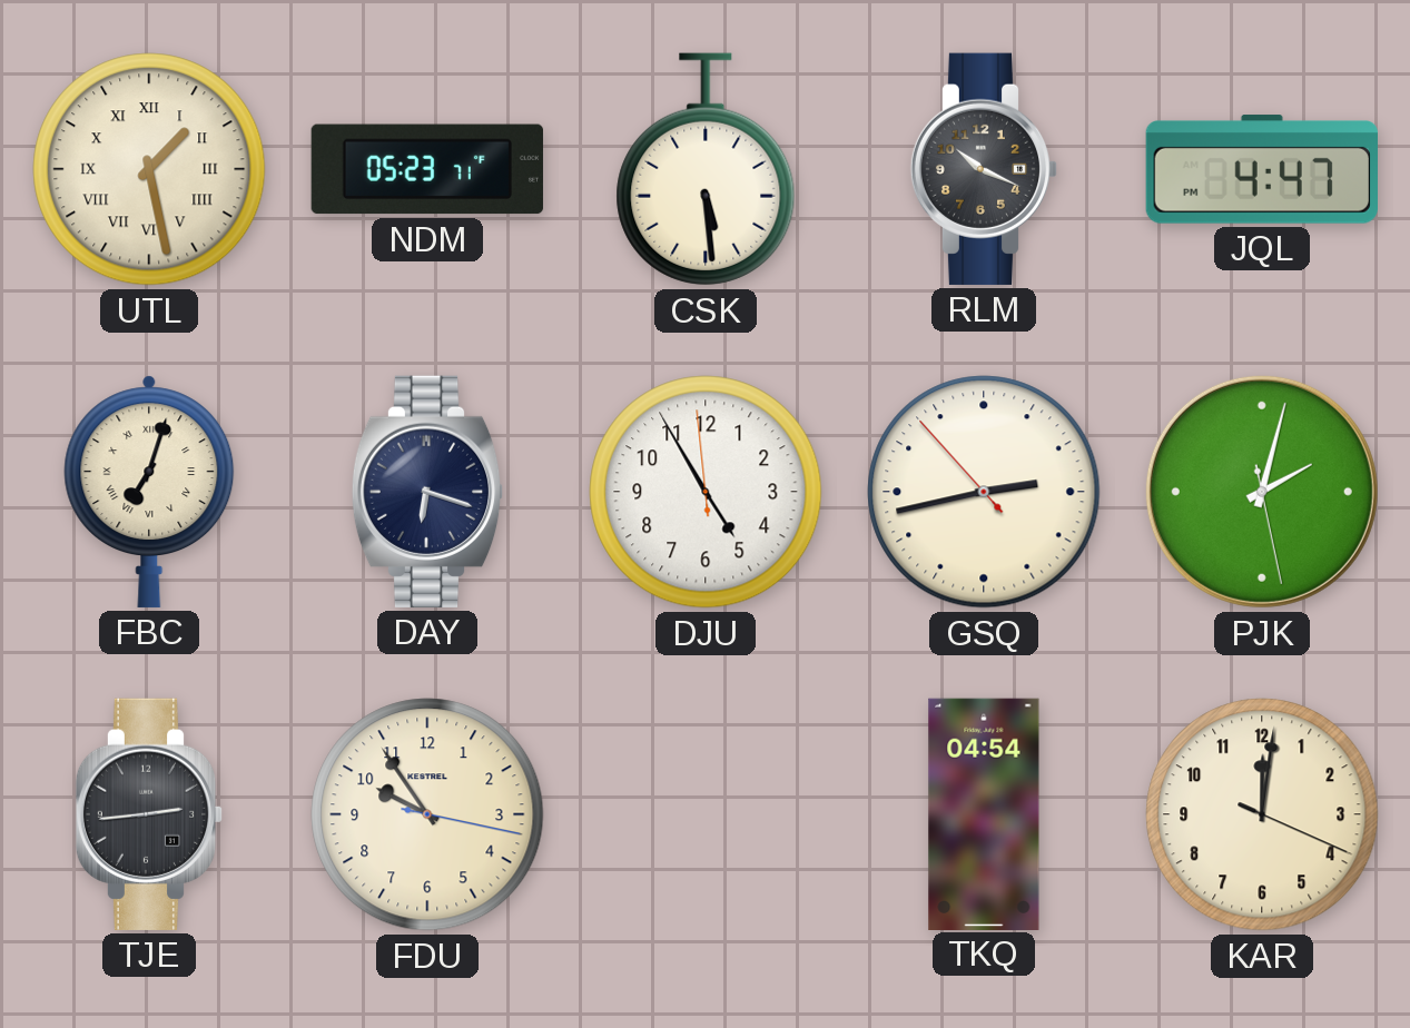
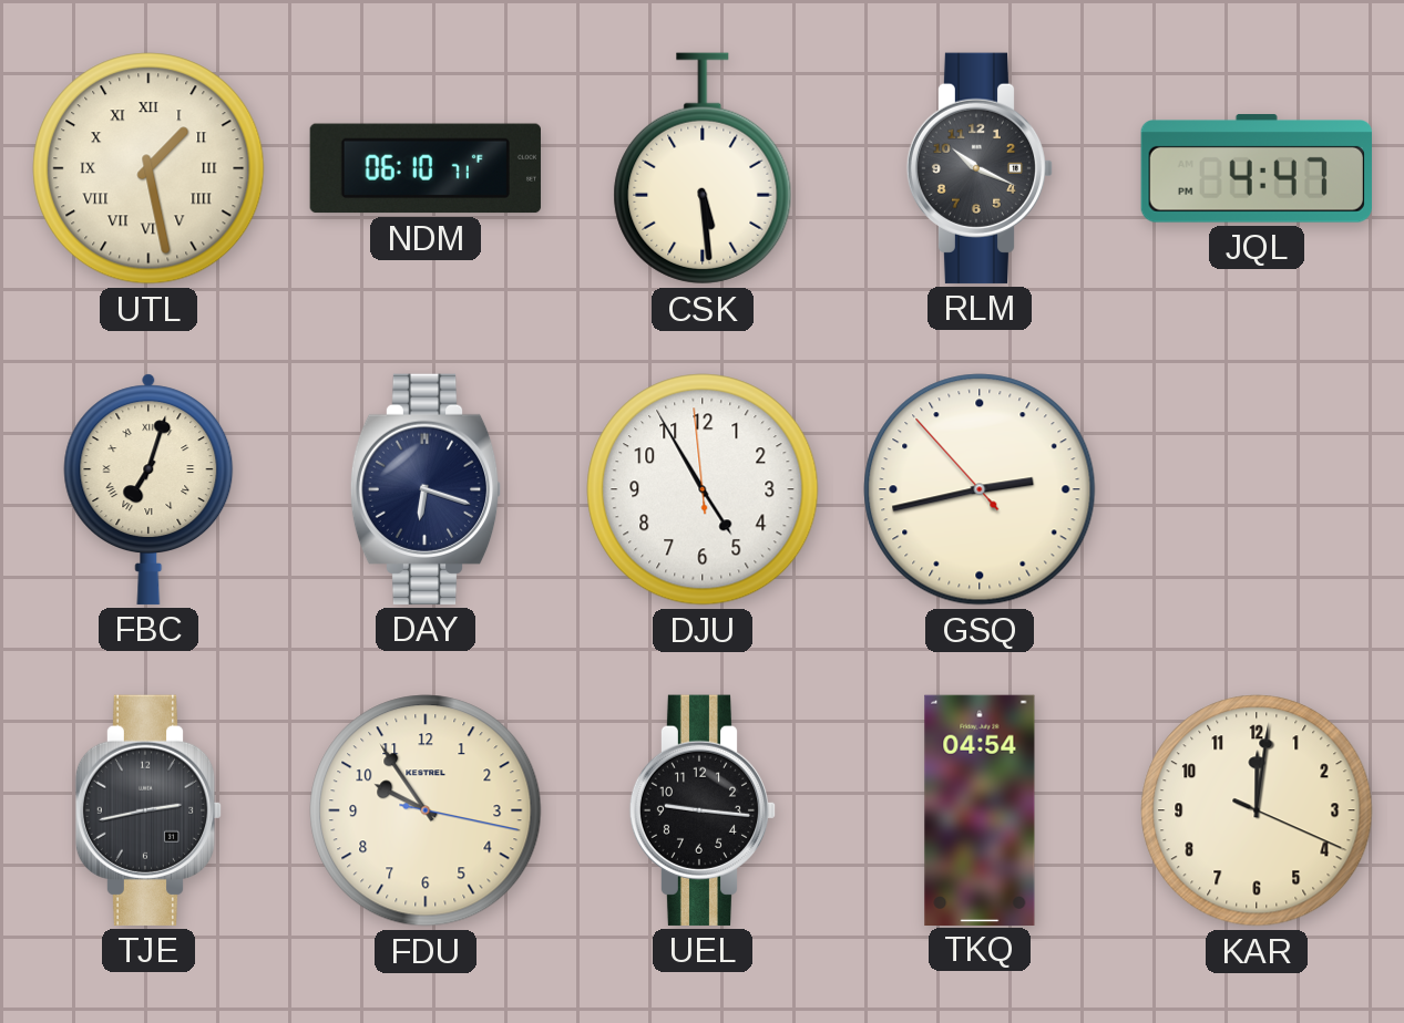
NDM: 05:23 -> 06:10
PJK: 2:02 -> none
TJE: 2:44 -> 2:43
UEL: none -> 9:16
